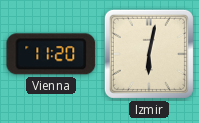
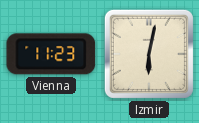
Vienna: 11:20 -> 11:23
